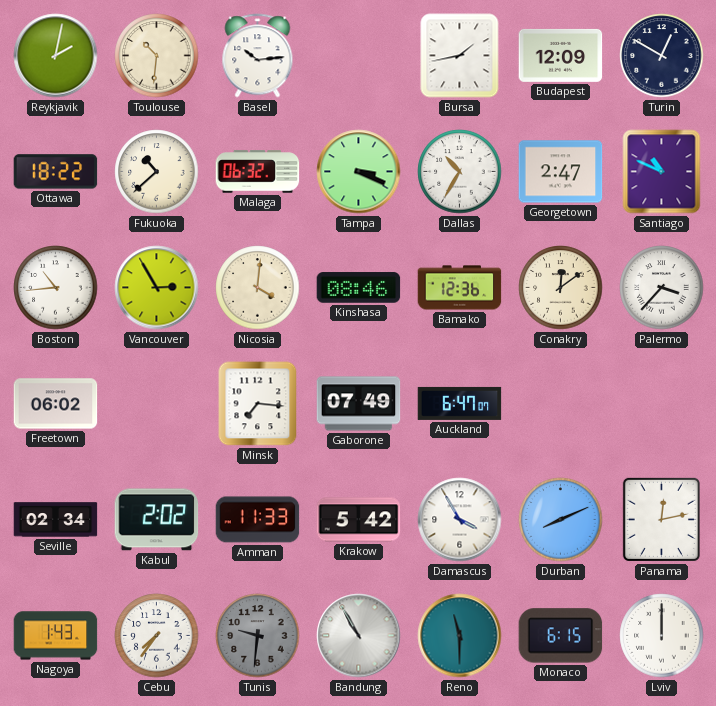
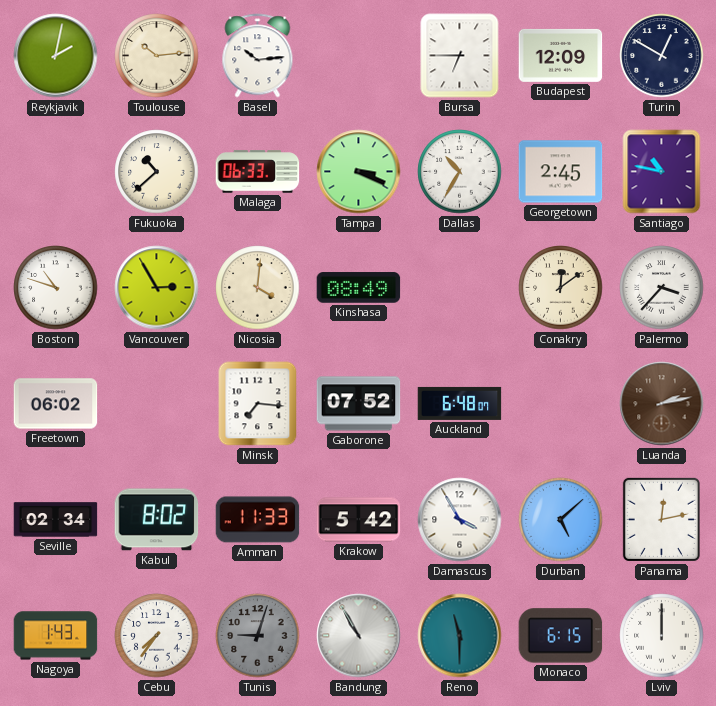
Toulouse: 10:31 -> 10:14
Bursa: 1:43 -> 6:45
Ottawa: 18:22 -> none
Malaga: 06:32 -> 06:33
Georgetown: 2:47 -> 2:45
Santiago: 10:49 -> 10:47
Boston: 10:44 -> 10:48
Kinshasa: 08:46 -> 08:49
Bamako: 12:36 -> none
Gaborone: 07:49 -> 07:52
Auckland: 6:47 -> 6:48
Luanda: none -> 2:13
Kabul: 2:02 -> 8:02
Durban: 8:11 -> 5:08
Tunis: 9:31 -> 9:03
